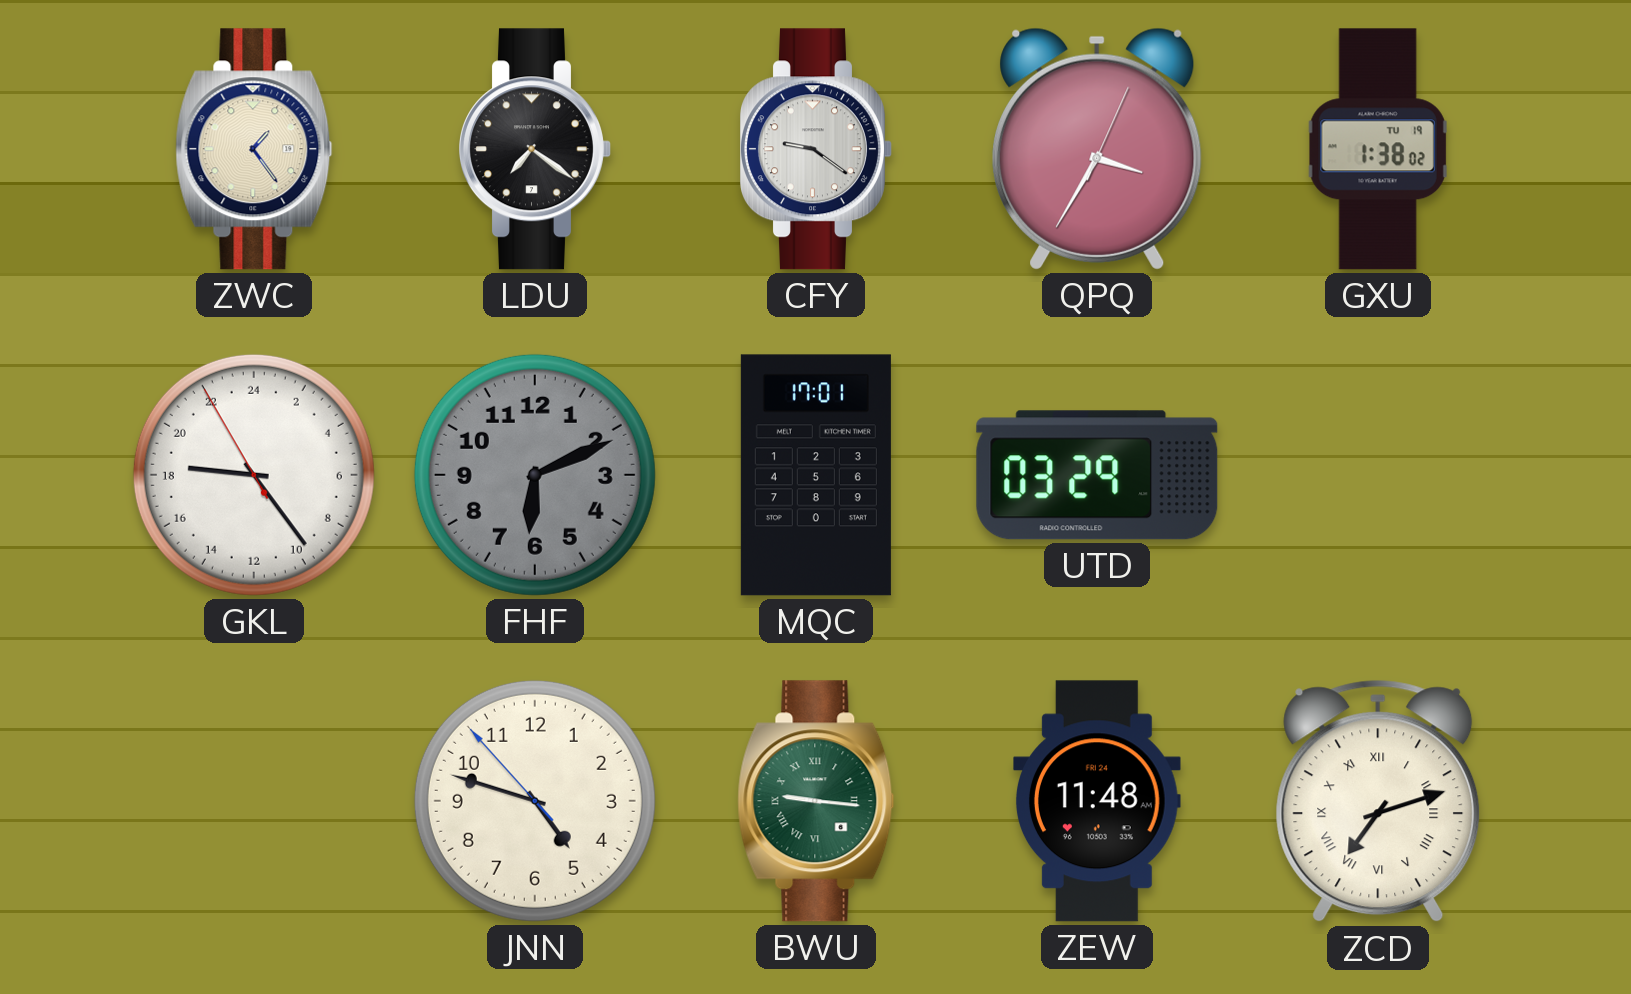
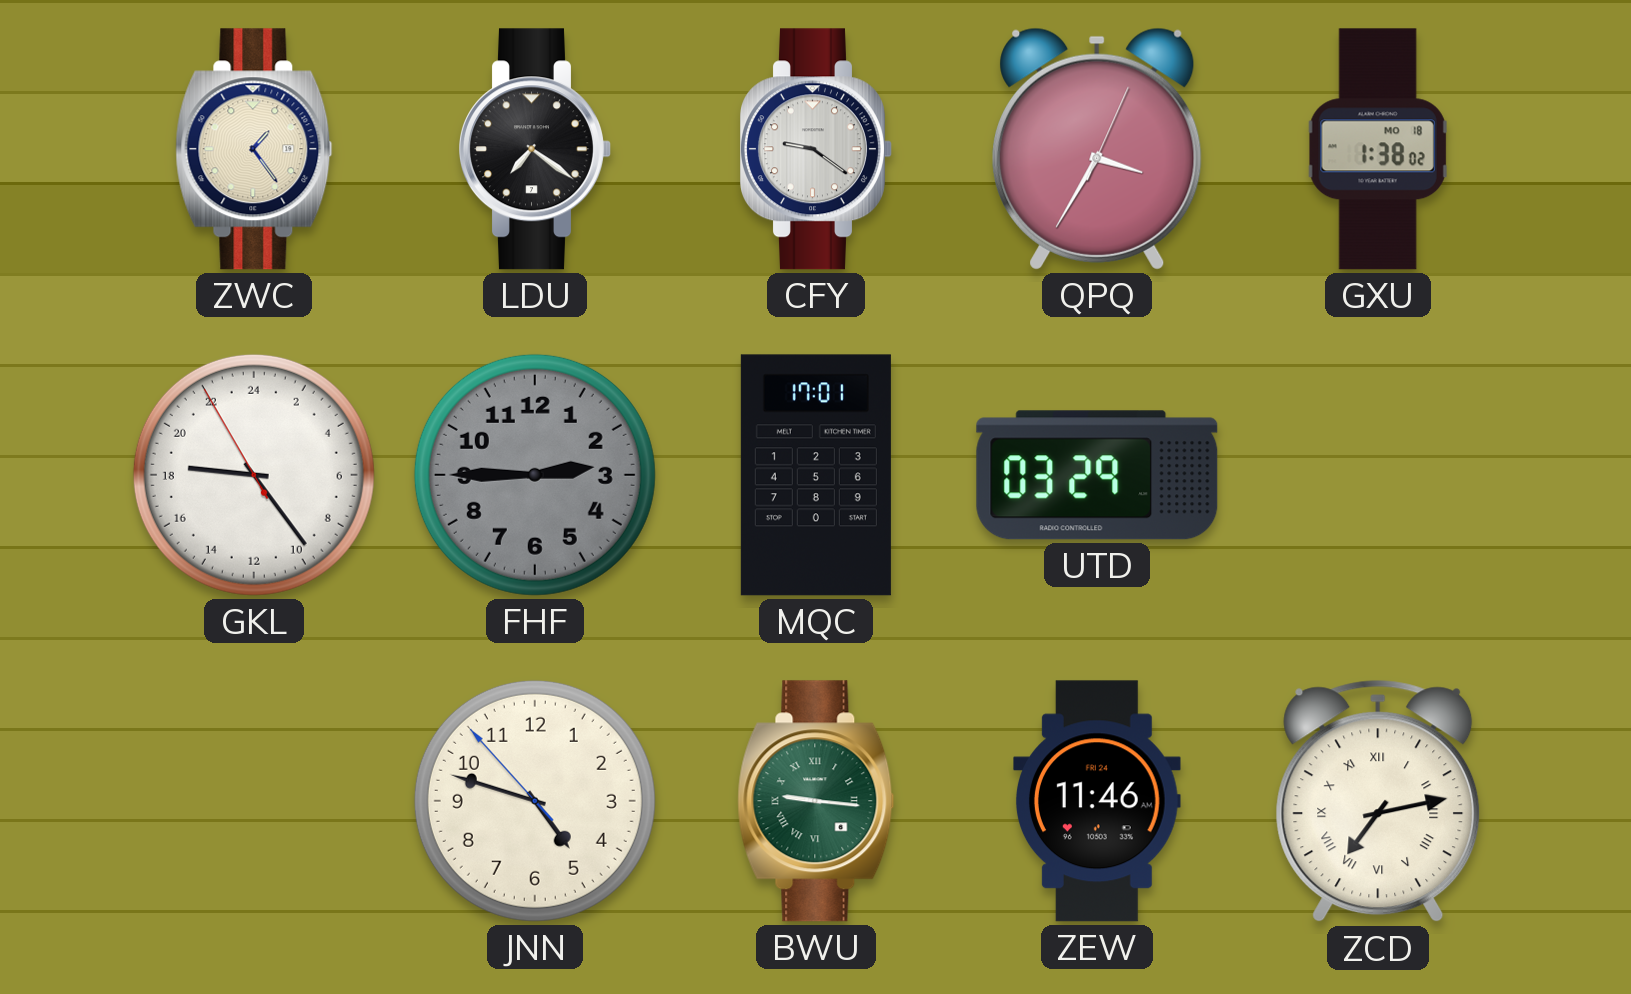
GXU date: TU 19 -> MO 18
FHF: 6:11 -> 2:45
ZEW: 11:48 -> 11:46
ZCD: 7:12 -> 7:13
